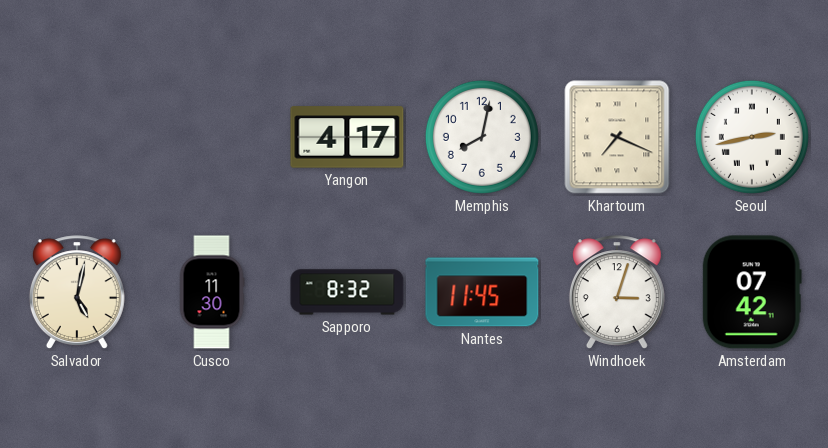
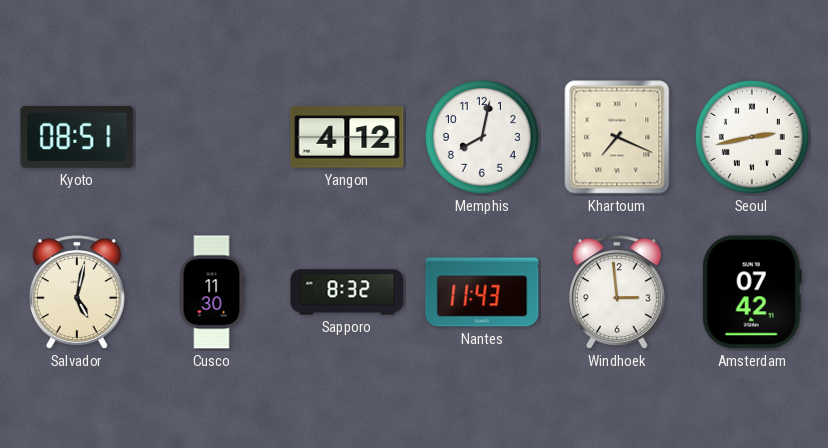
Kyoto: none -> 08:51
Yangon: 4:17 -> 4:12
Nantes: 11:45 -> 11:43
Windhoek: 3:03 -> 2:59
